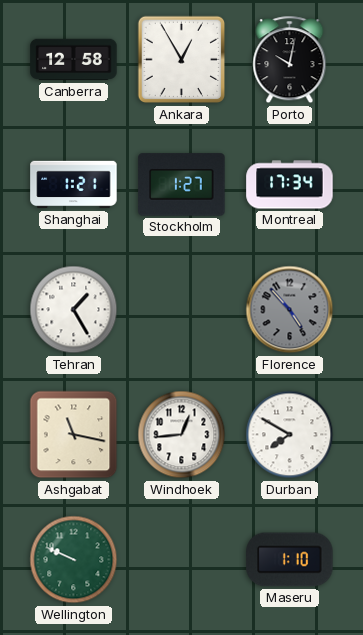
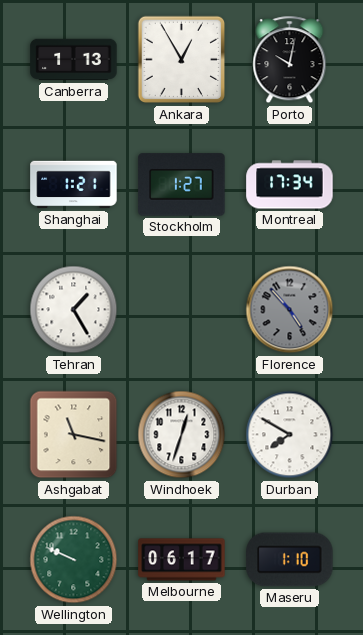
Canberra: 12:58 -> 1:13
Windhoek: 12:44 -> 12:33
Melbourne: none -> 06:17
